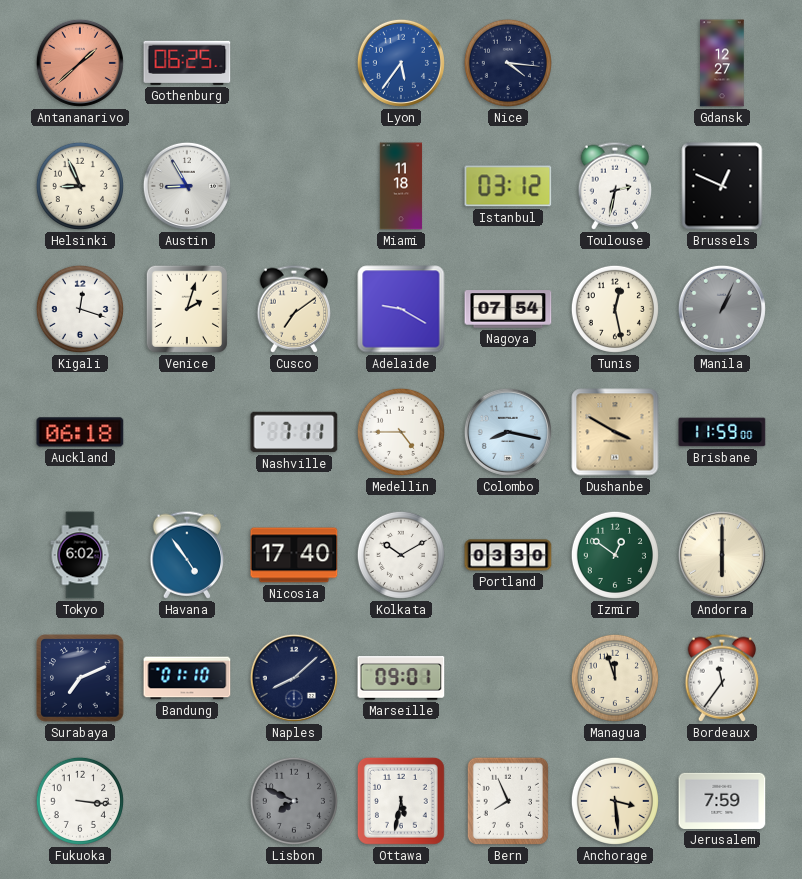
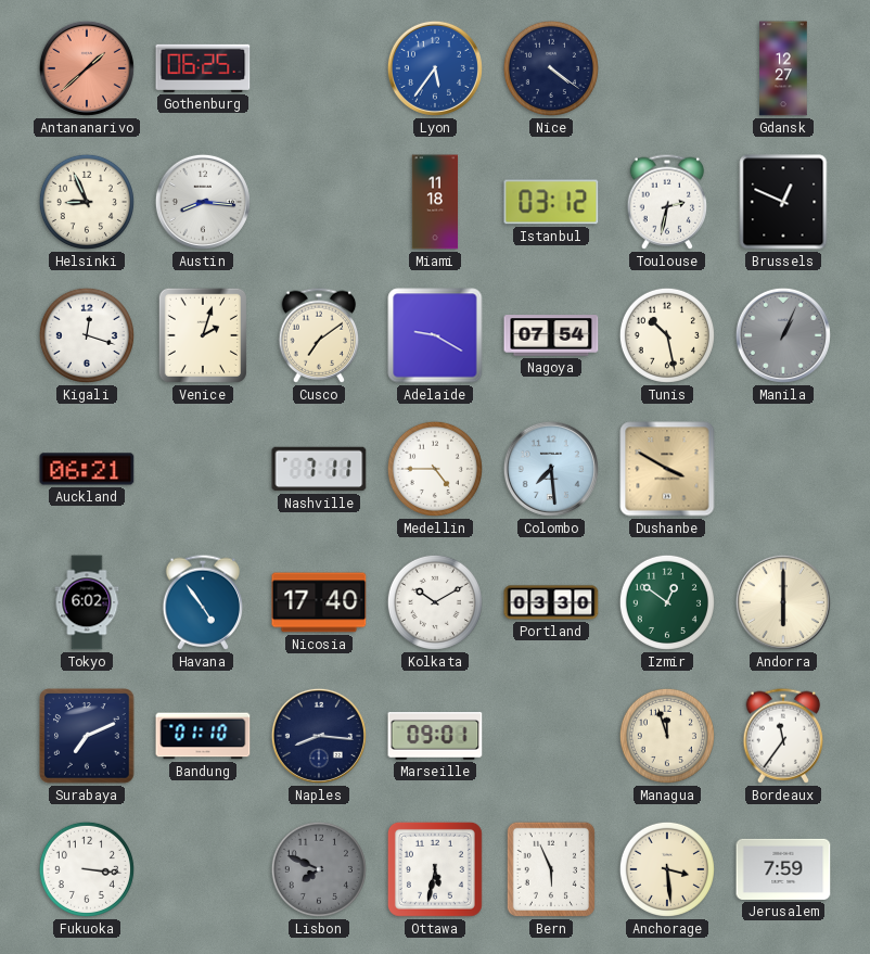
Nice: 4:16 -> 4:21
Austin: 8:55 -> 8:16
Tunis: 12:28 -> 10:28
Auckland: 06:18 -> 06:21
Colombo: 8:17 -> 7:29
Brisbane: 11:59 -> none
Naples: 8:08 -> 8:16
Bern: 7:56 -> 5:56
